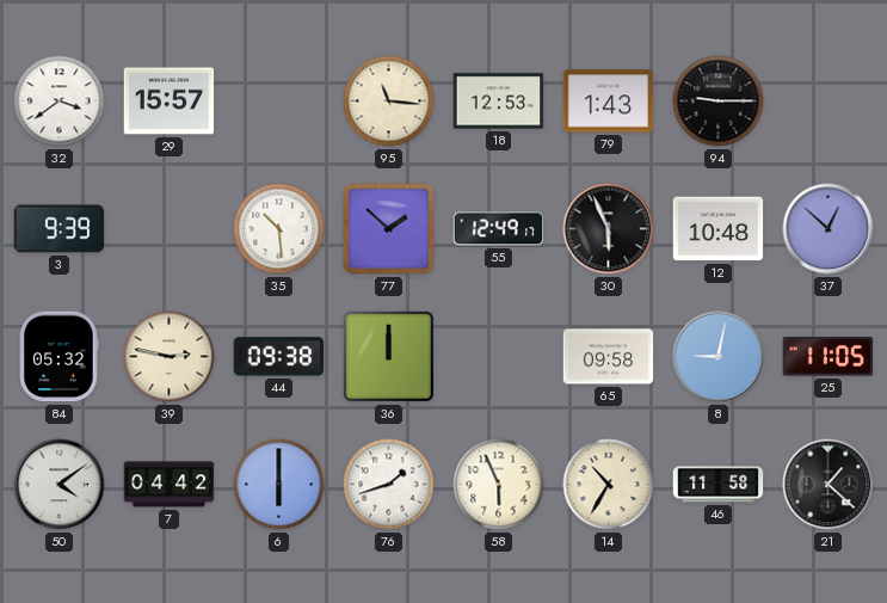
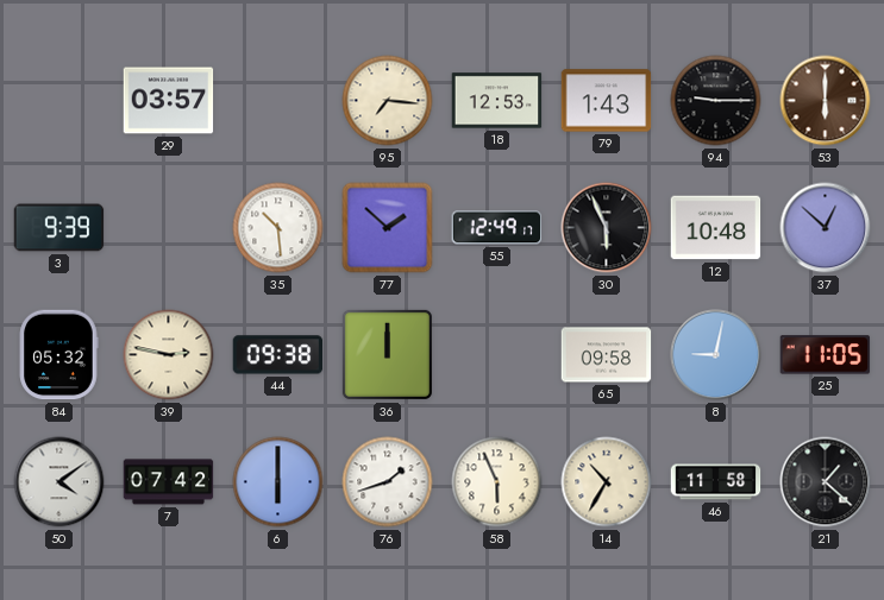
32: 3:39 -> none
29: 15:57 -> 03:57
95: 11:16 -> 7:16
53: none -> 6:00
7: 04:42 -> 07:42
